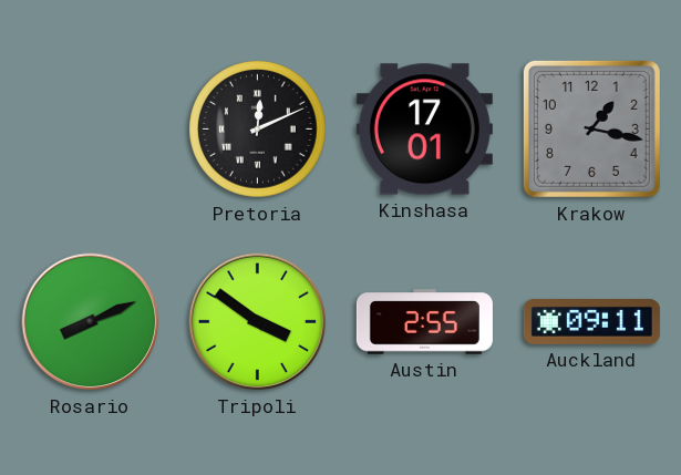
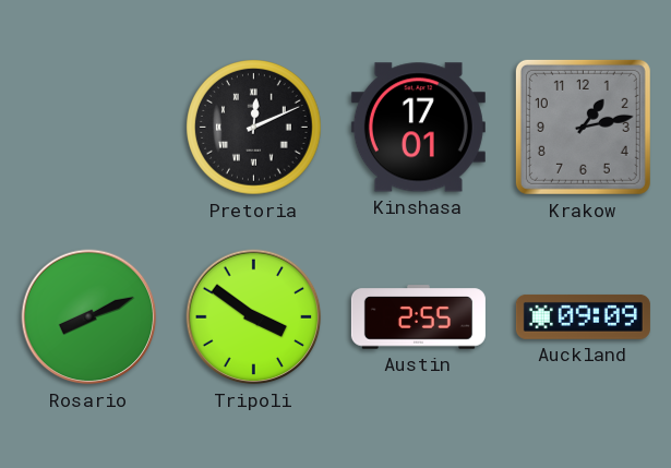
Krakow: 1:17 -> 1:13
Auckland: 09:11 -> 09:09
